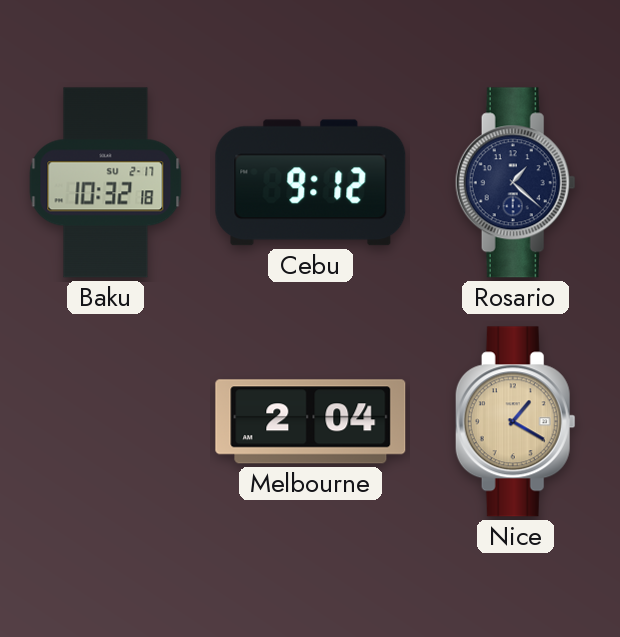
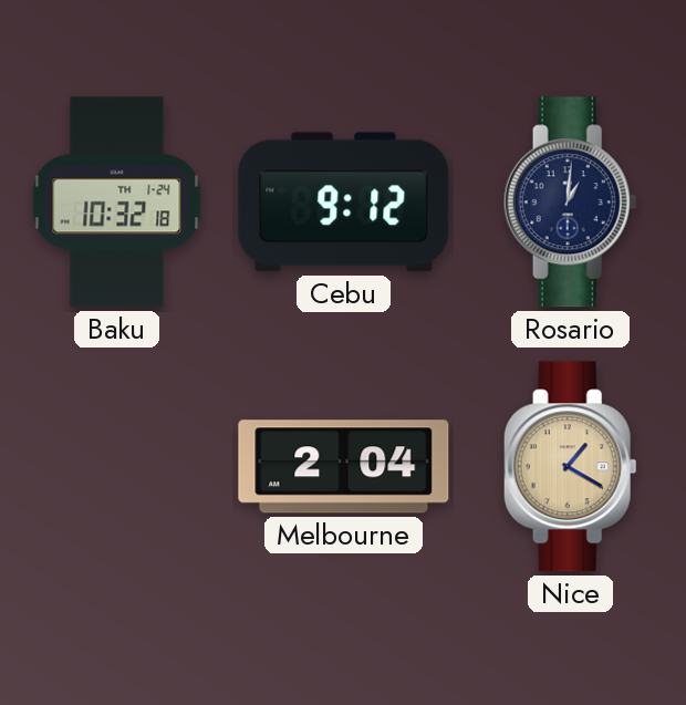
Baku date: SU 2-17 -> TH 1-24
Rosario: 1:22 -> 1:01
